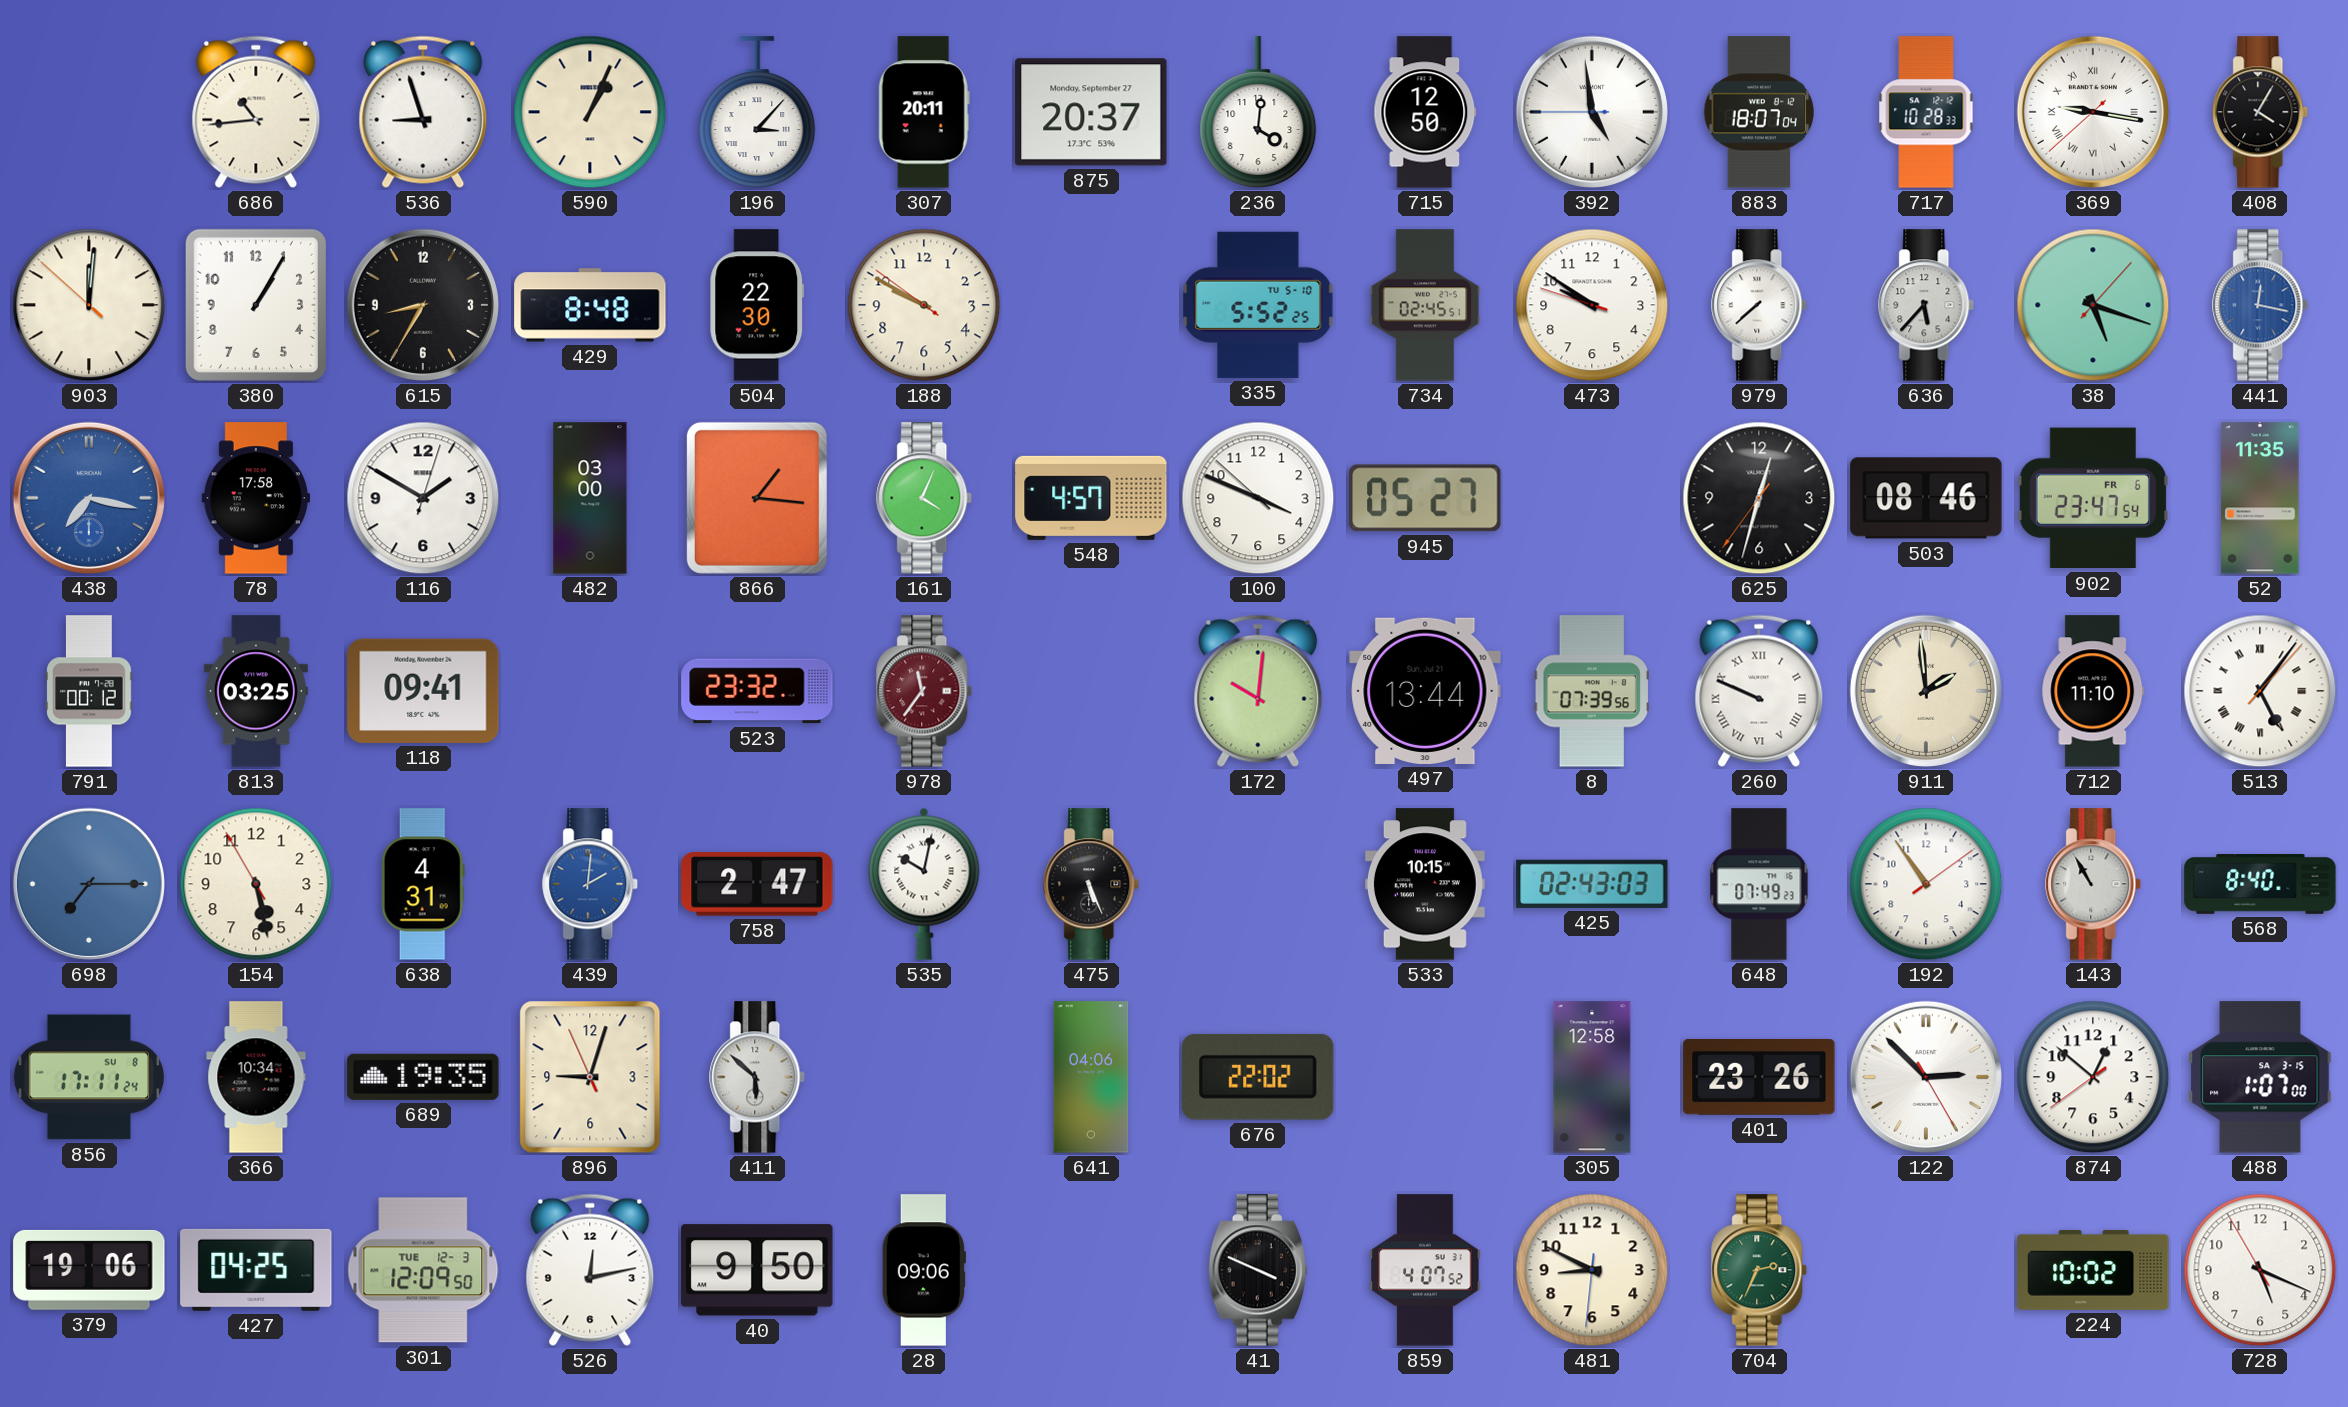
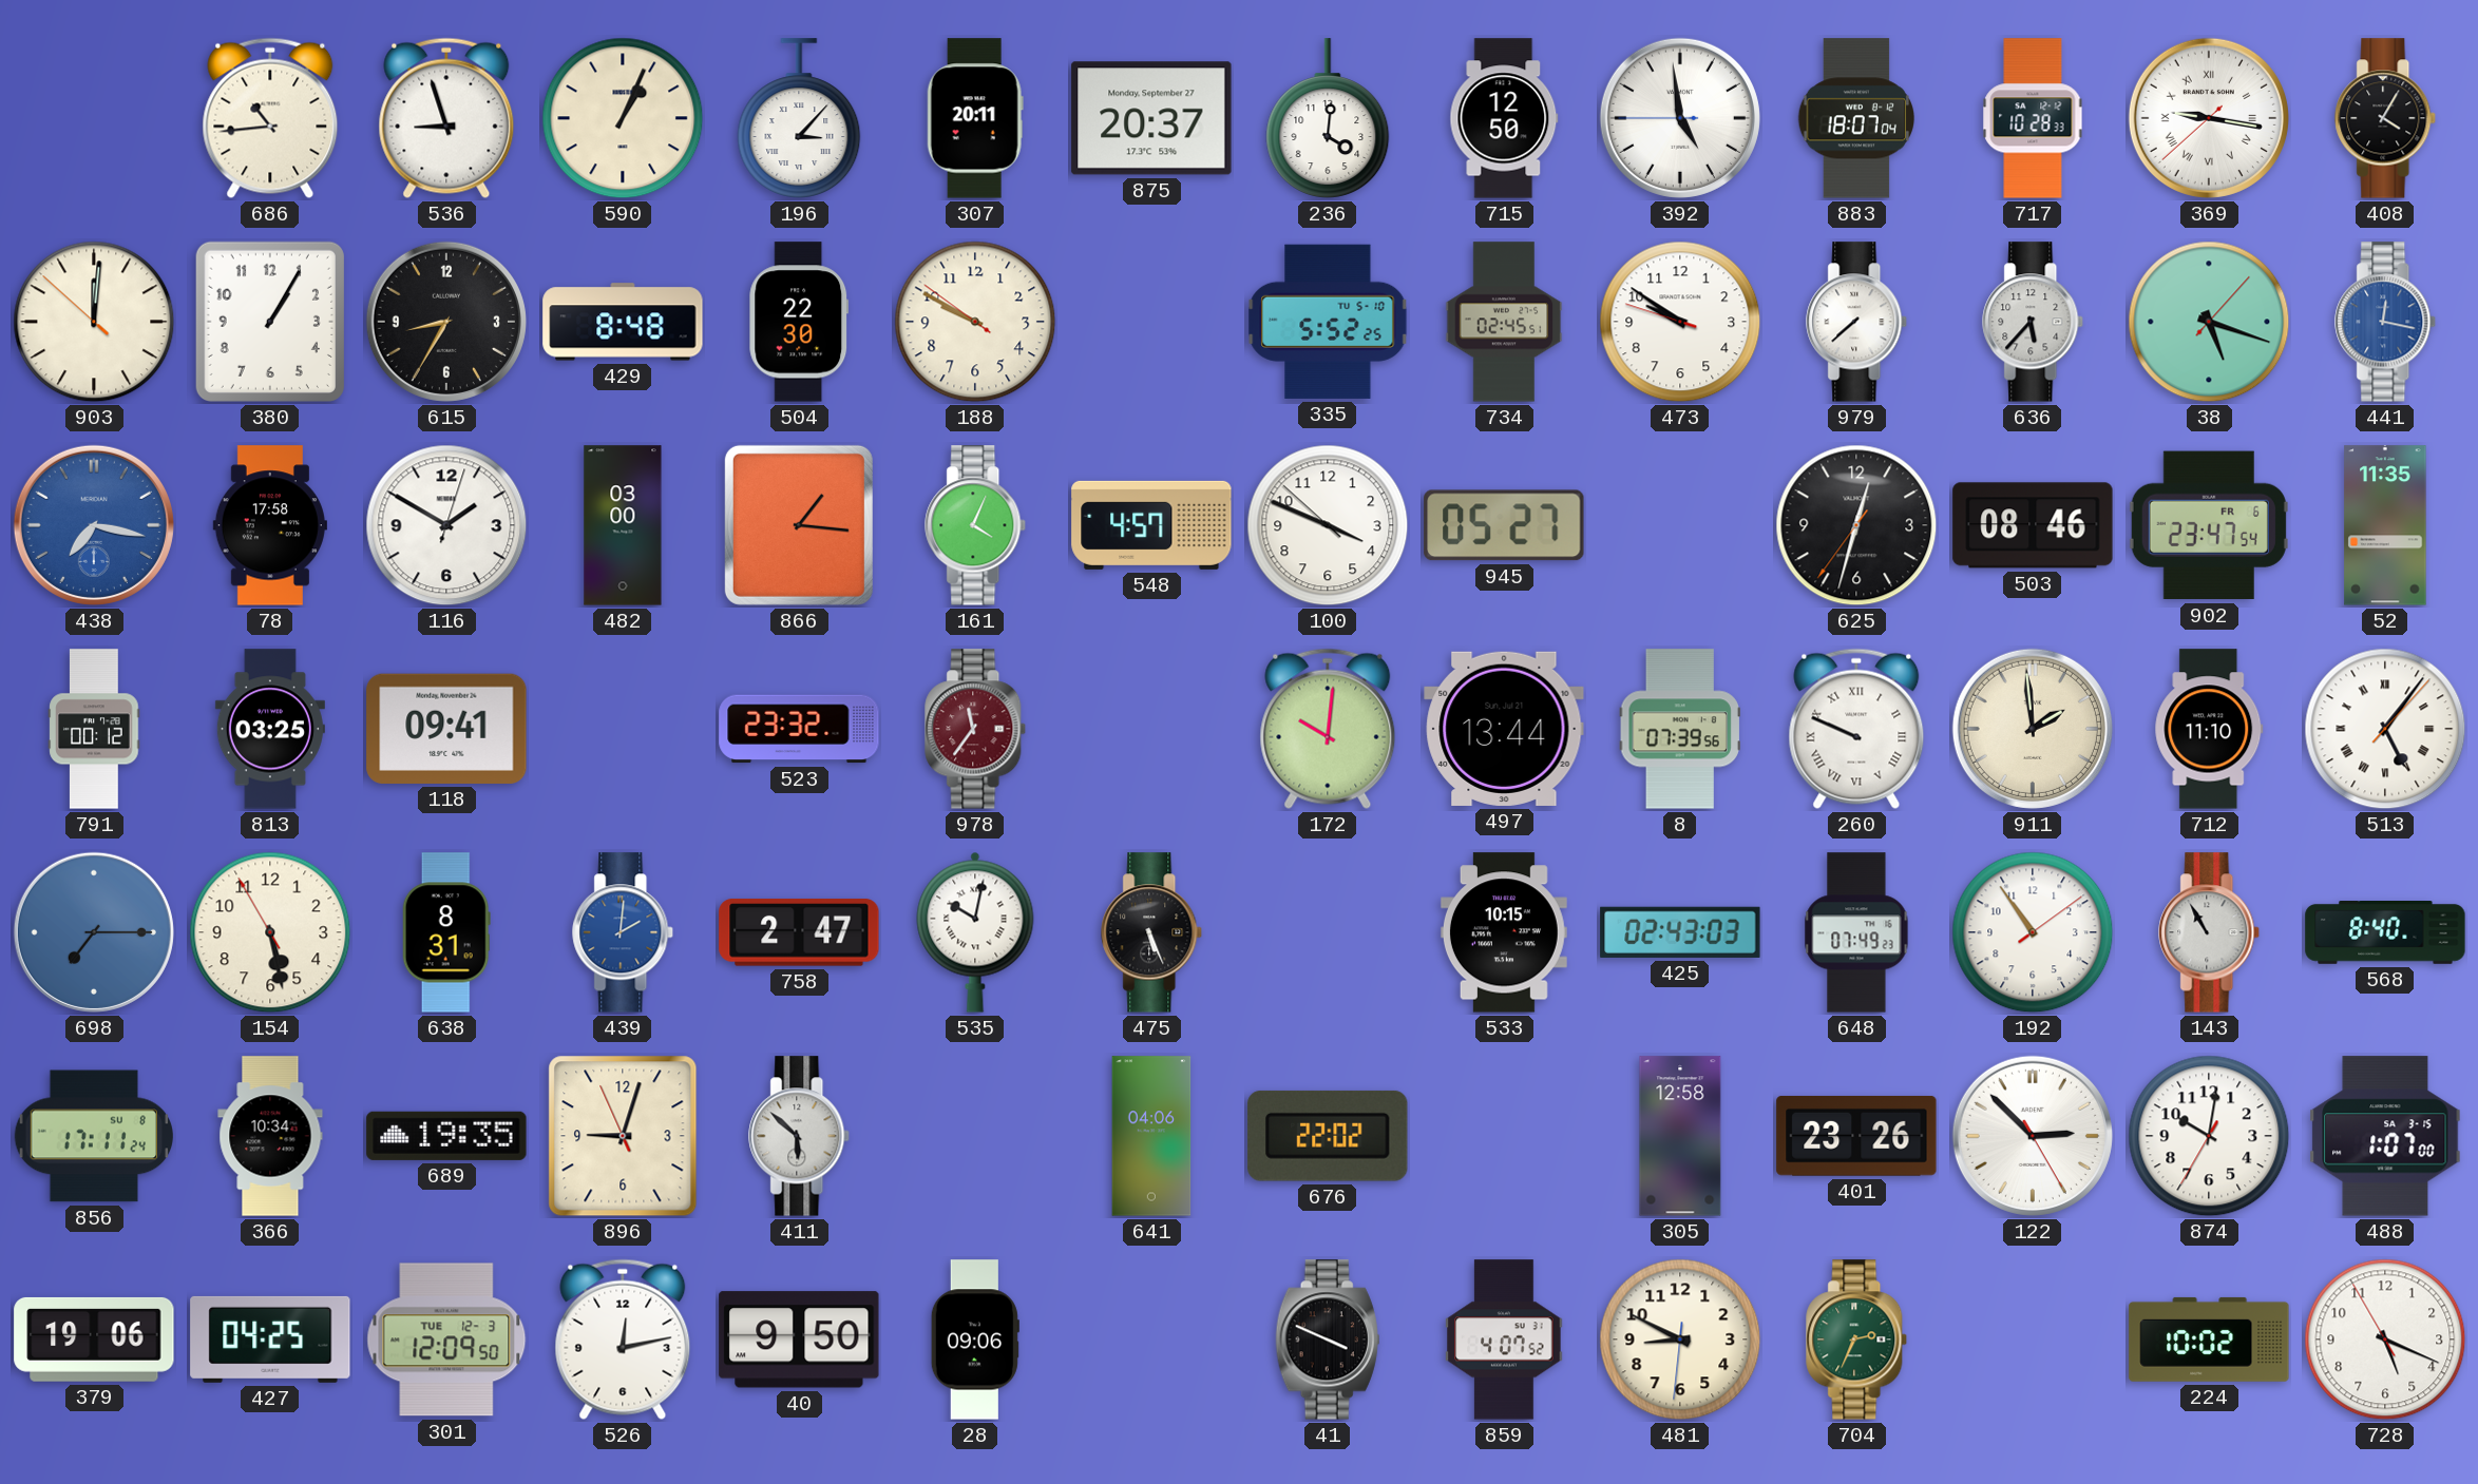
638: 4:31 -> 8:31
874: 12:51 -> 10:01
